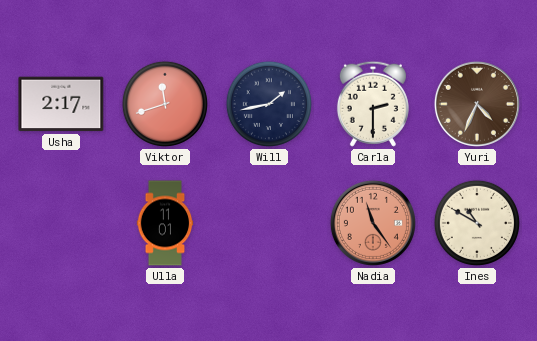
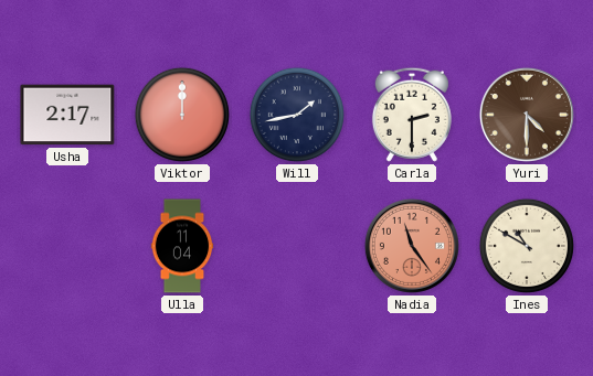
Viktor: 11:42 -> 12:00
Yuri: 4:34 -> 4:30
Ulla: 11:01 -> 11:04
